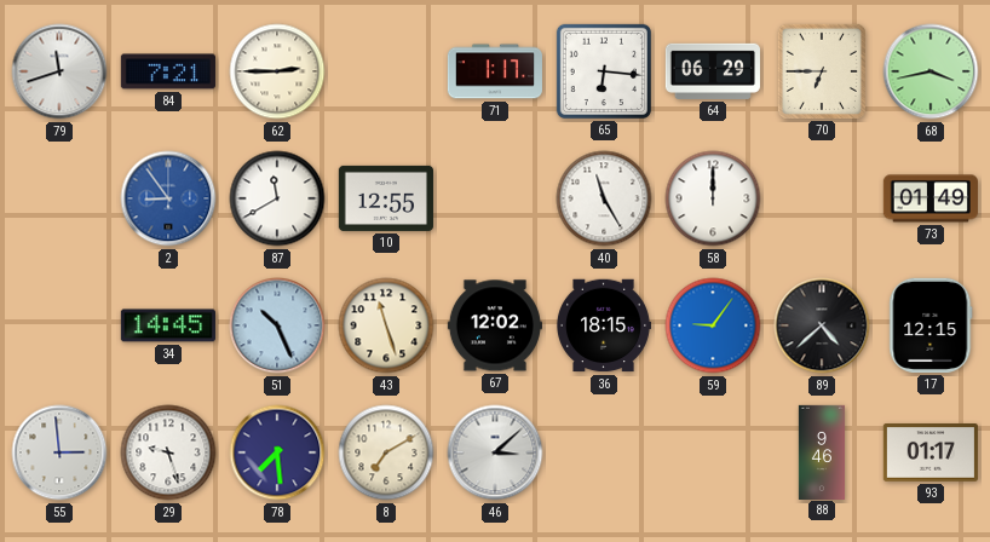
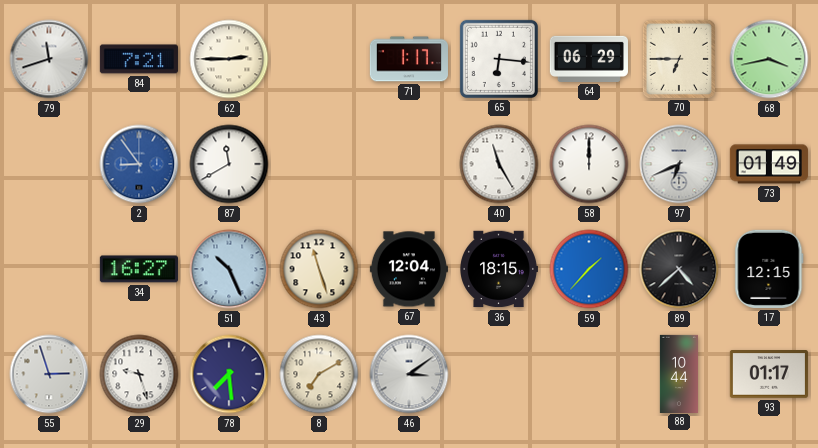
10: 12:55 -> none
97: none -> 6:41
34: 14:45 -> 16:27
67: 12:02 -> 12:04
59: 9:06 -> 1:37
55: 2:59 -> 2:57
46: 3:08 -> 3:09
88: 9:46 -> 10:44
